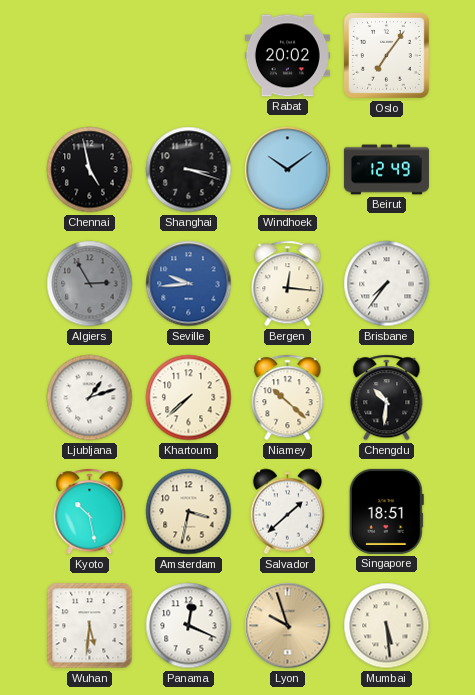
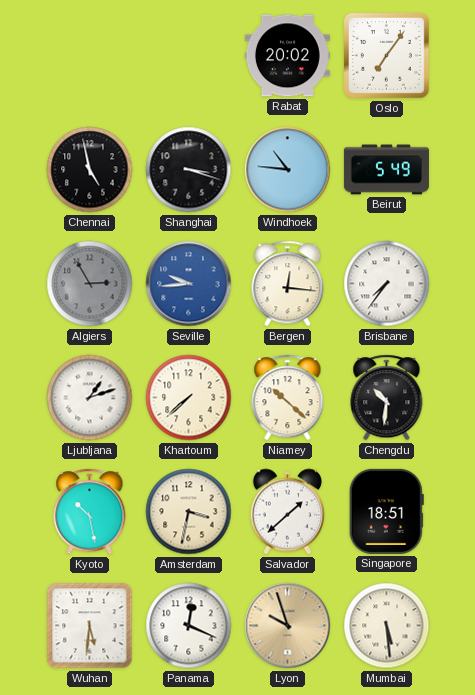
Windhoek: 10:09 -> 10:46
Beirut: 12:49 -> 5:49
